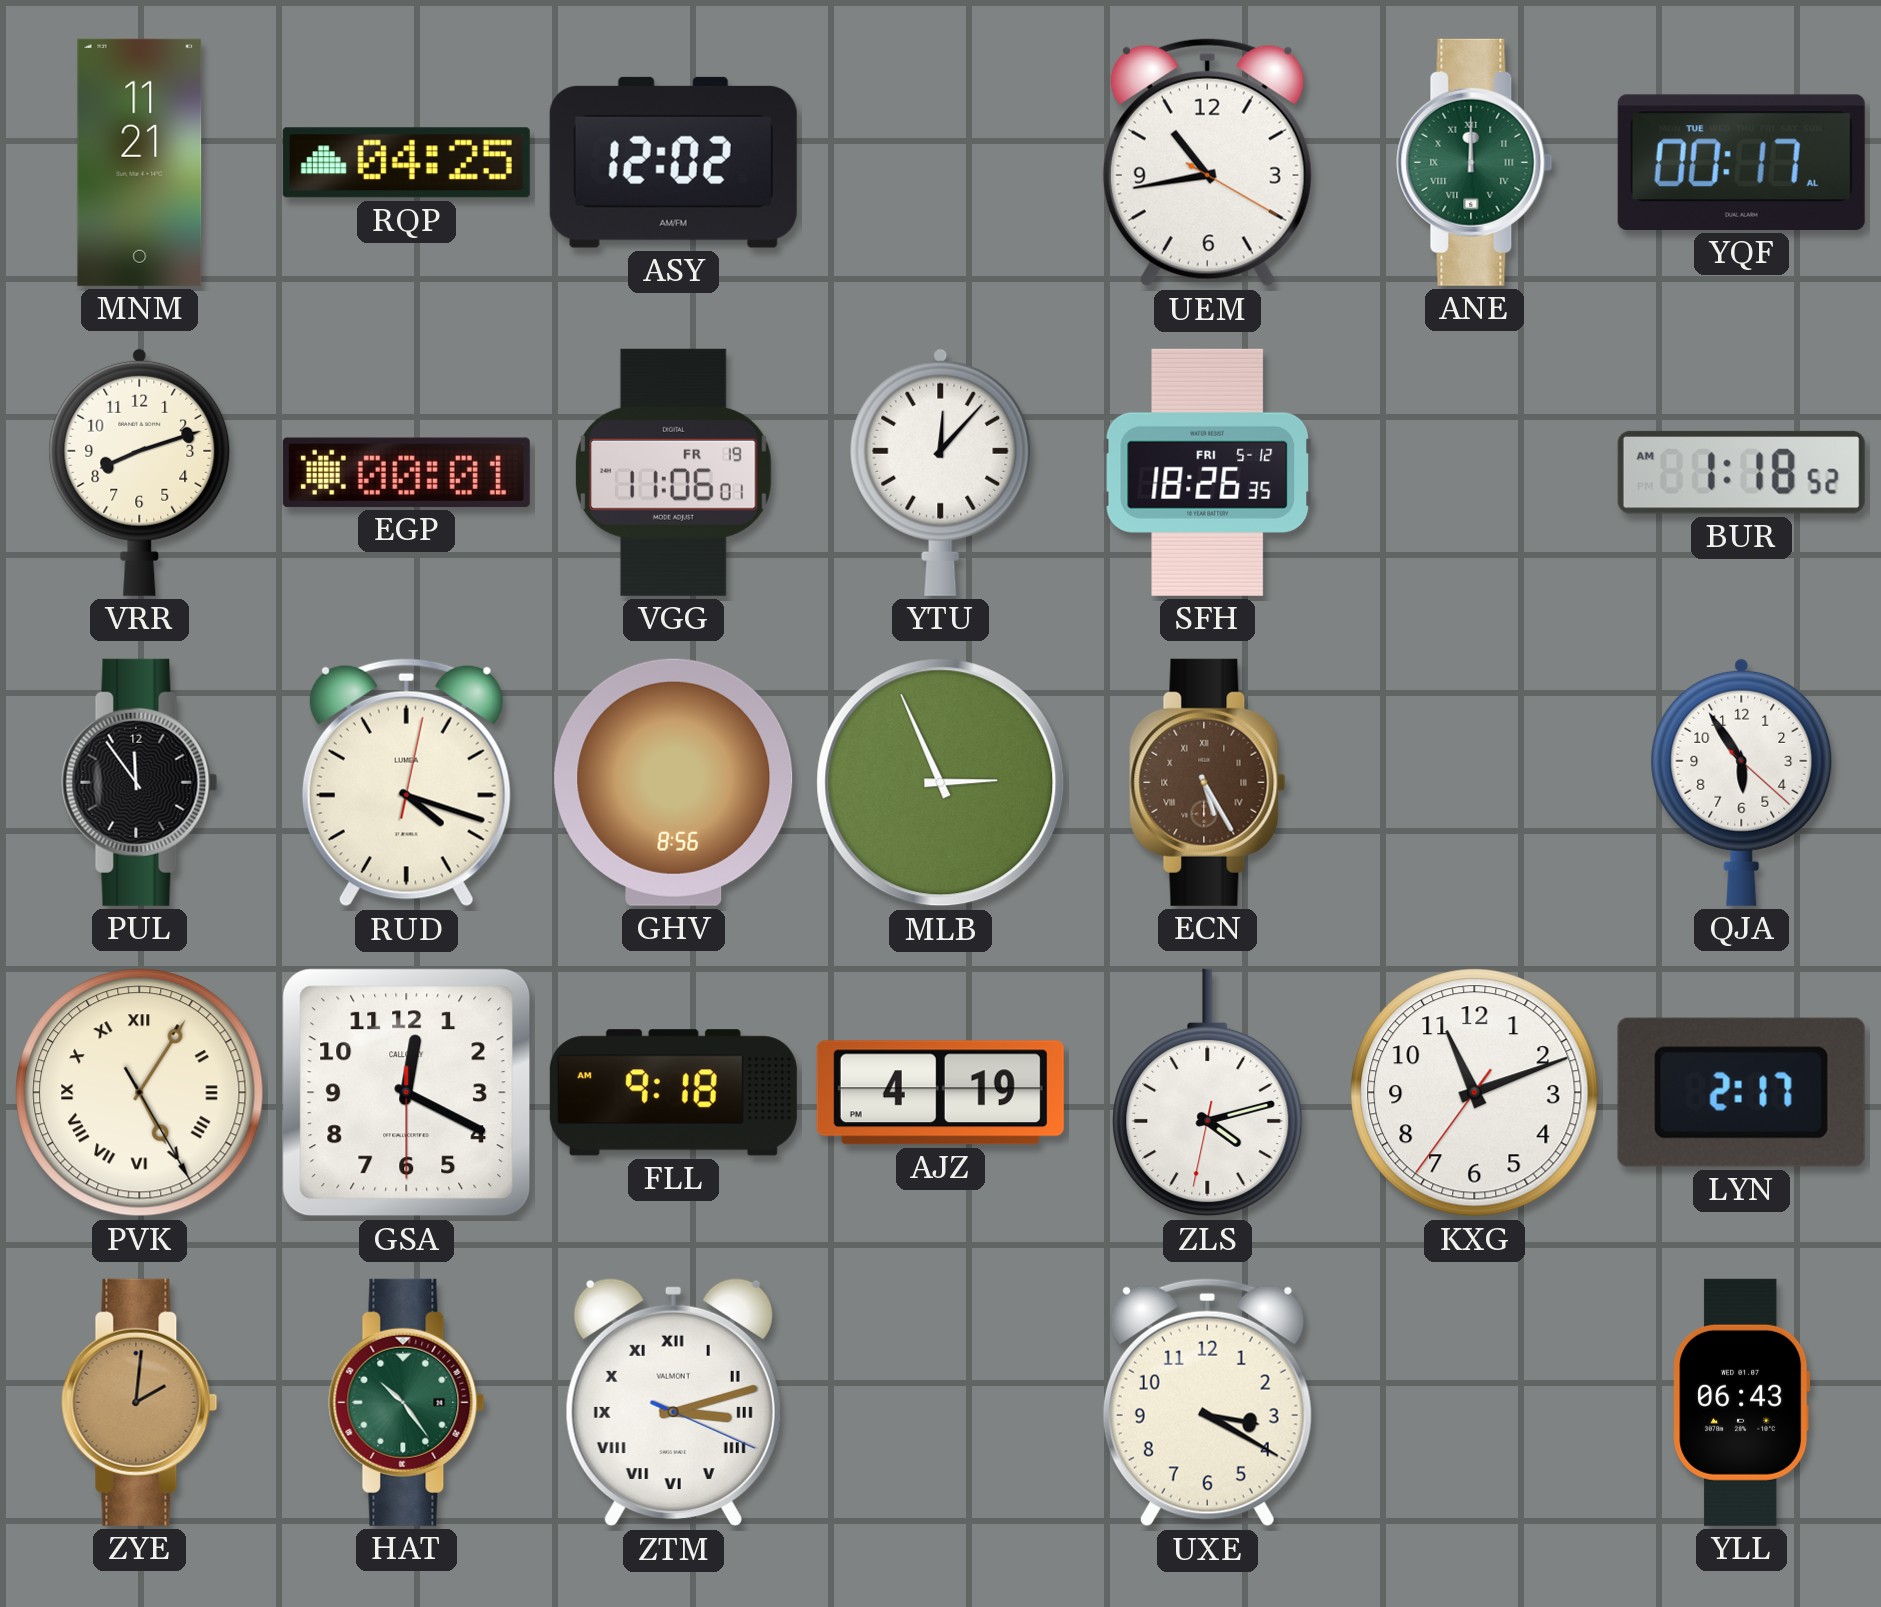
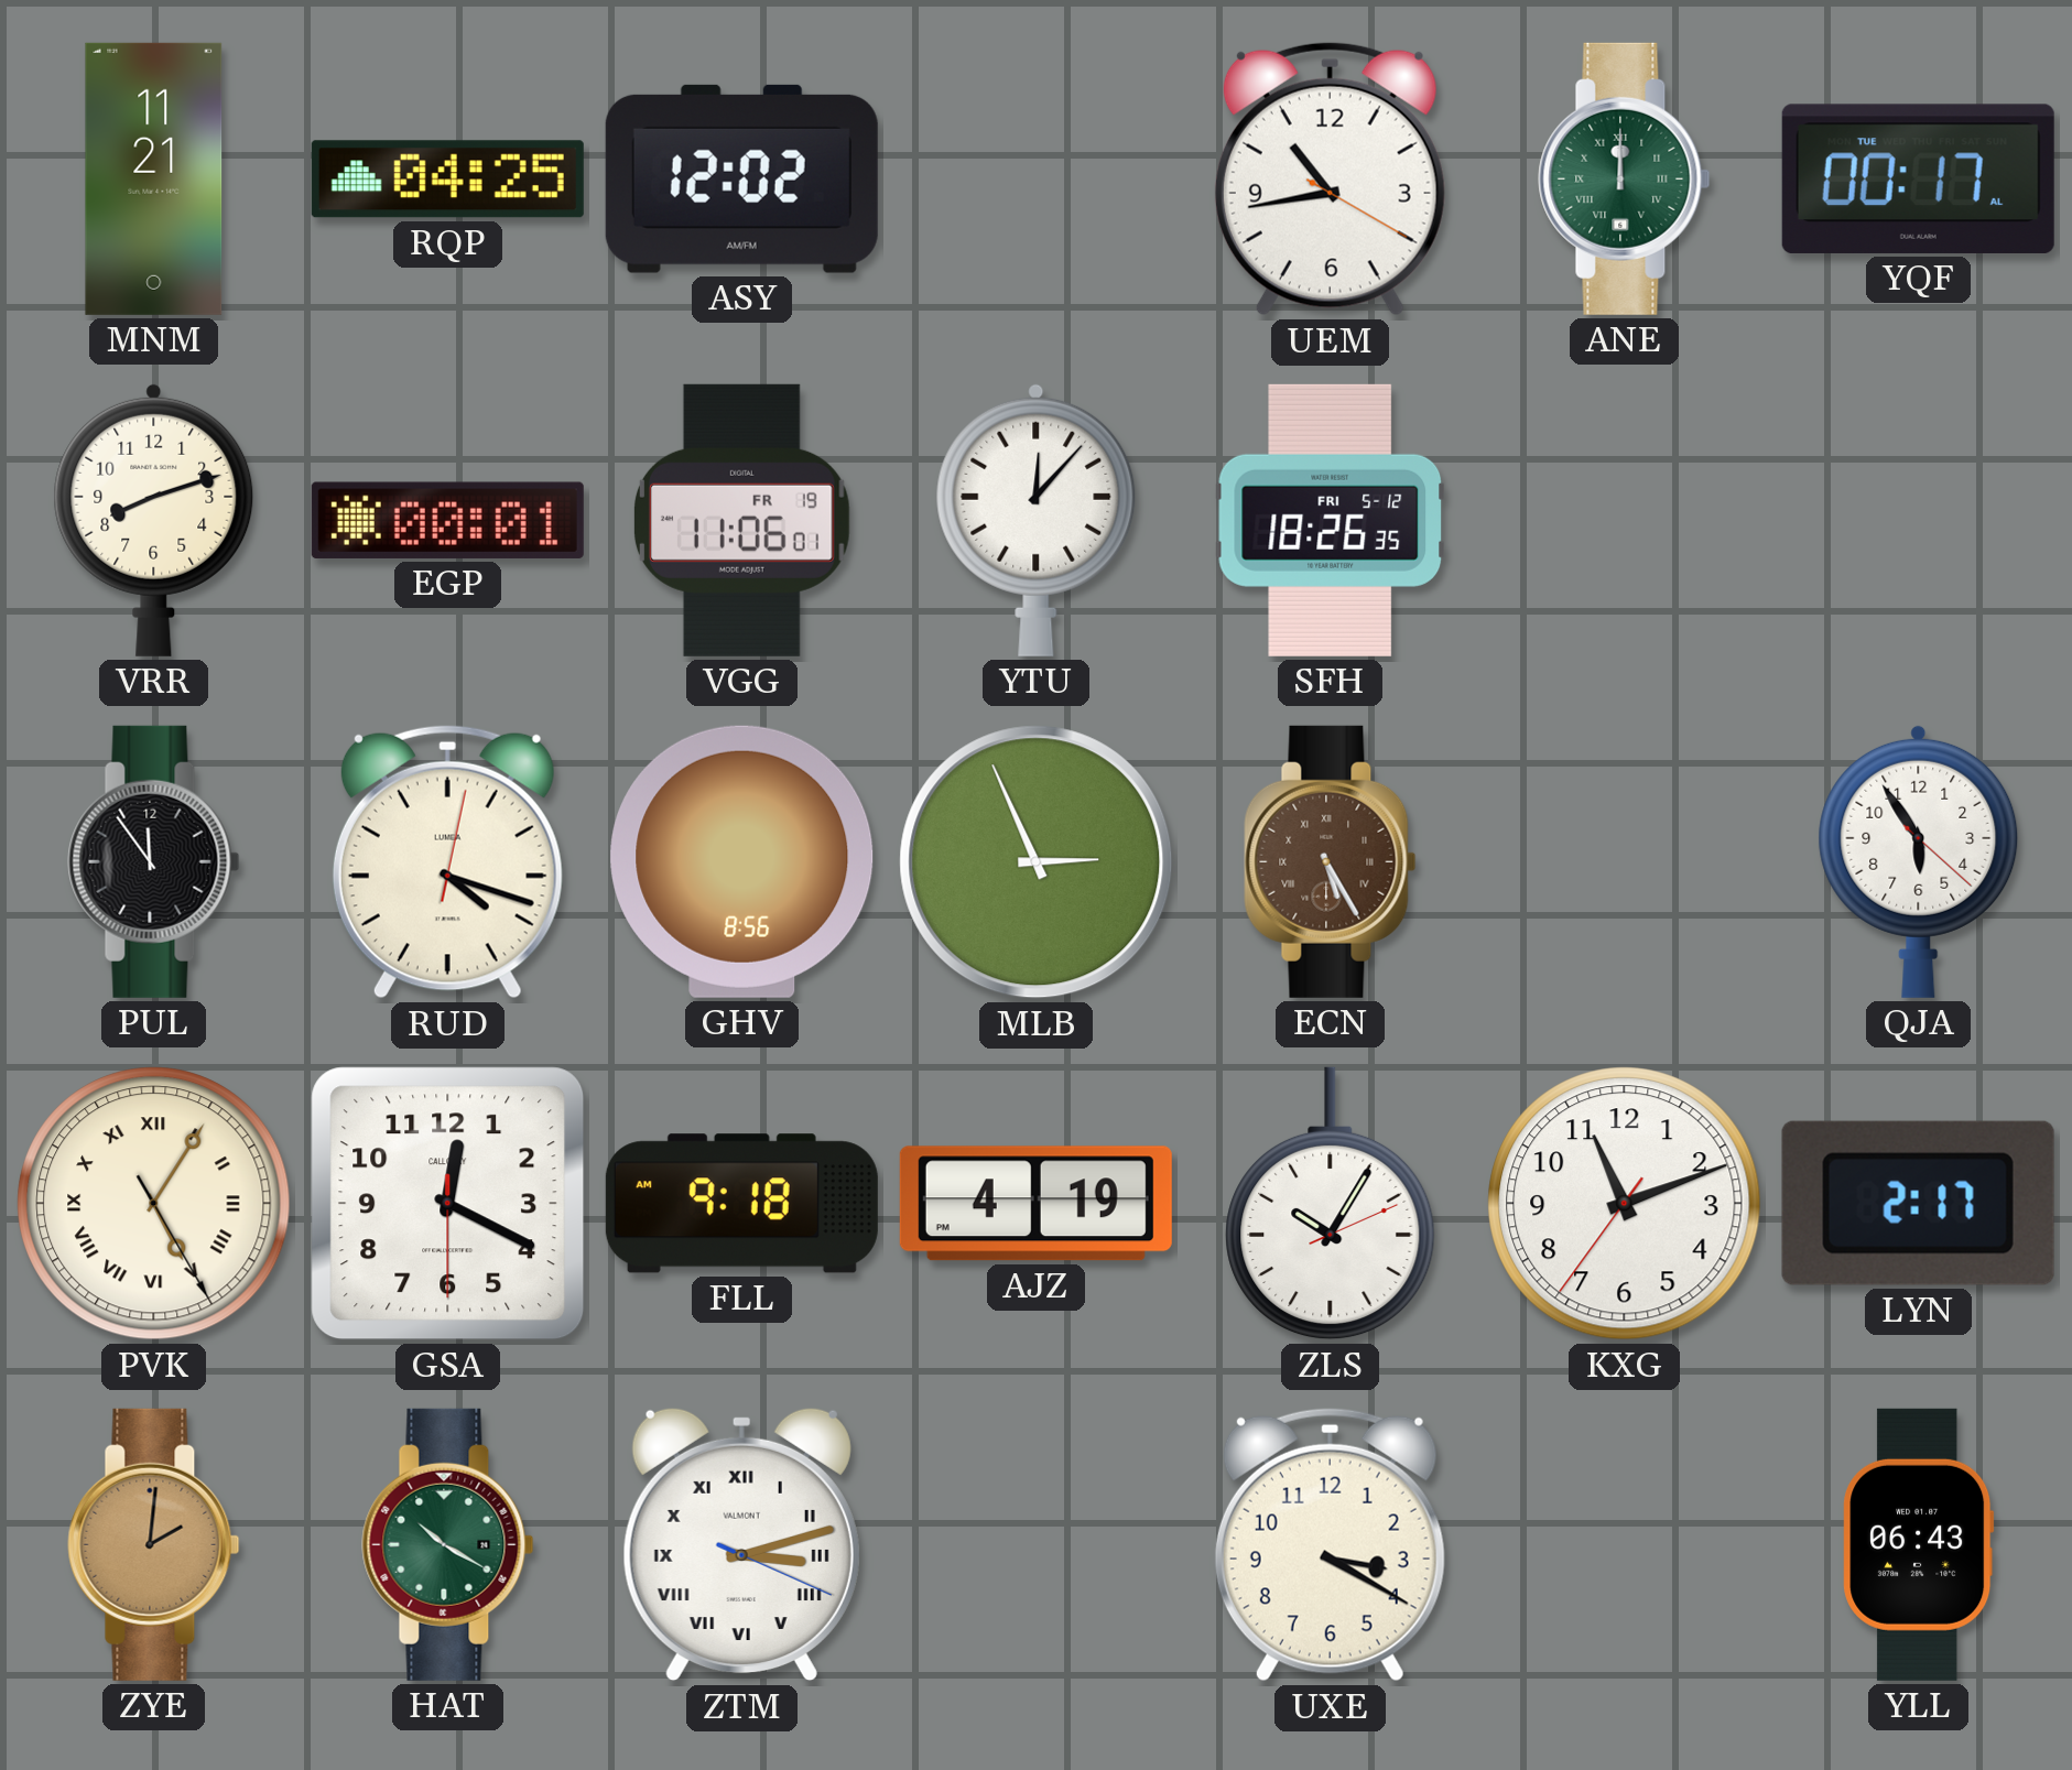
BUR: 1:18 -> none
ZLS: 4:12 -> 10:05
HAT: 10:24 -> 10:20
